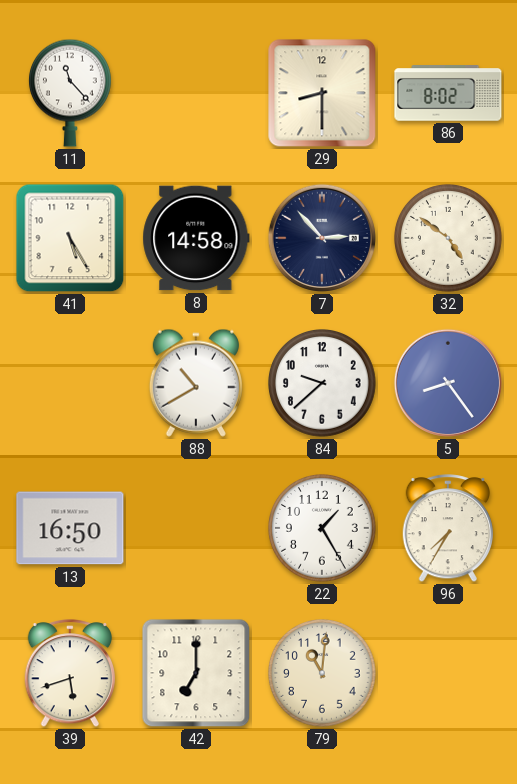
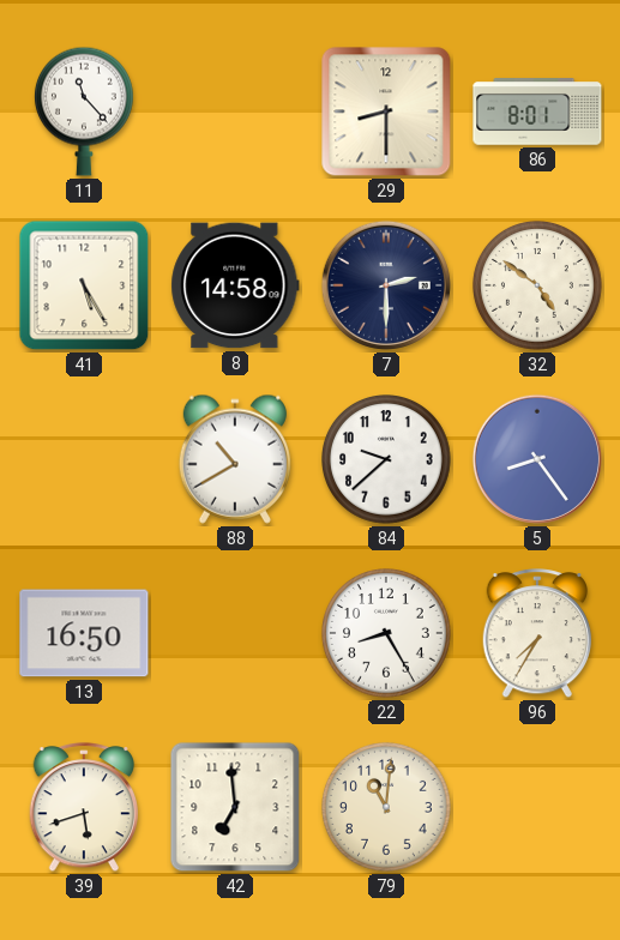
86: 8:02 -> 8:01
7: 2:53 -> 2:30
22: 1:25 -> 8:25
42: 7:00 -> 6:59
